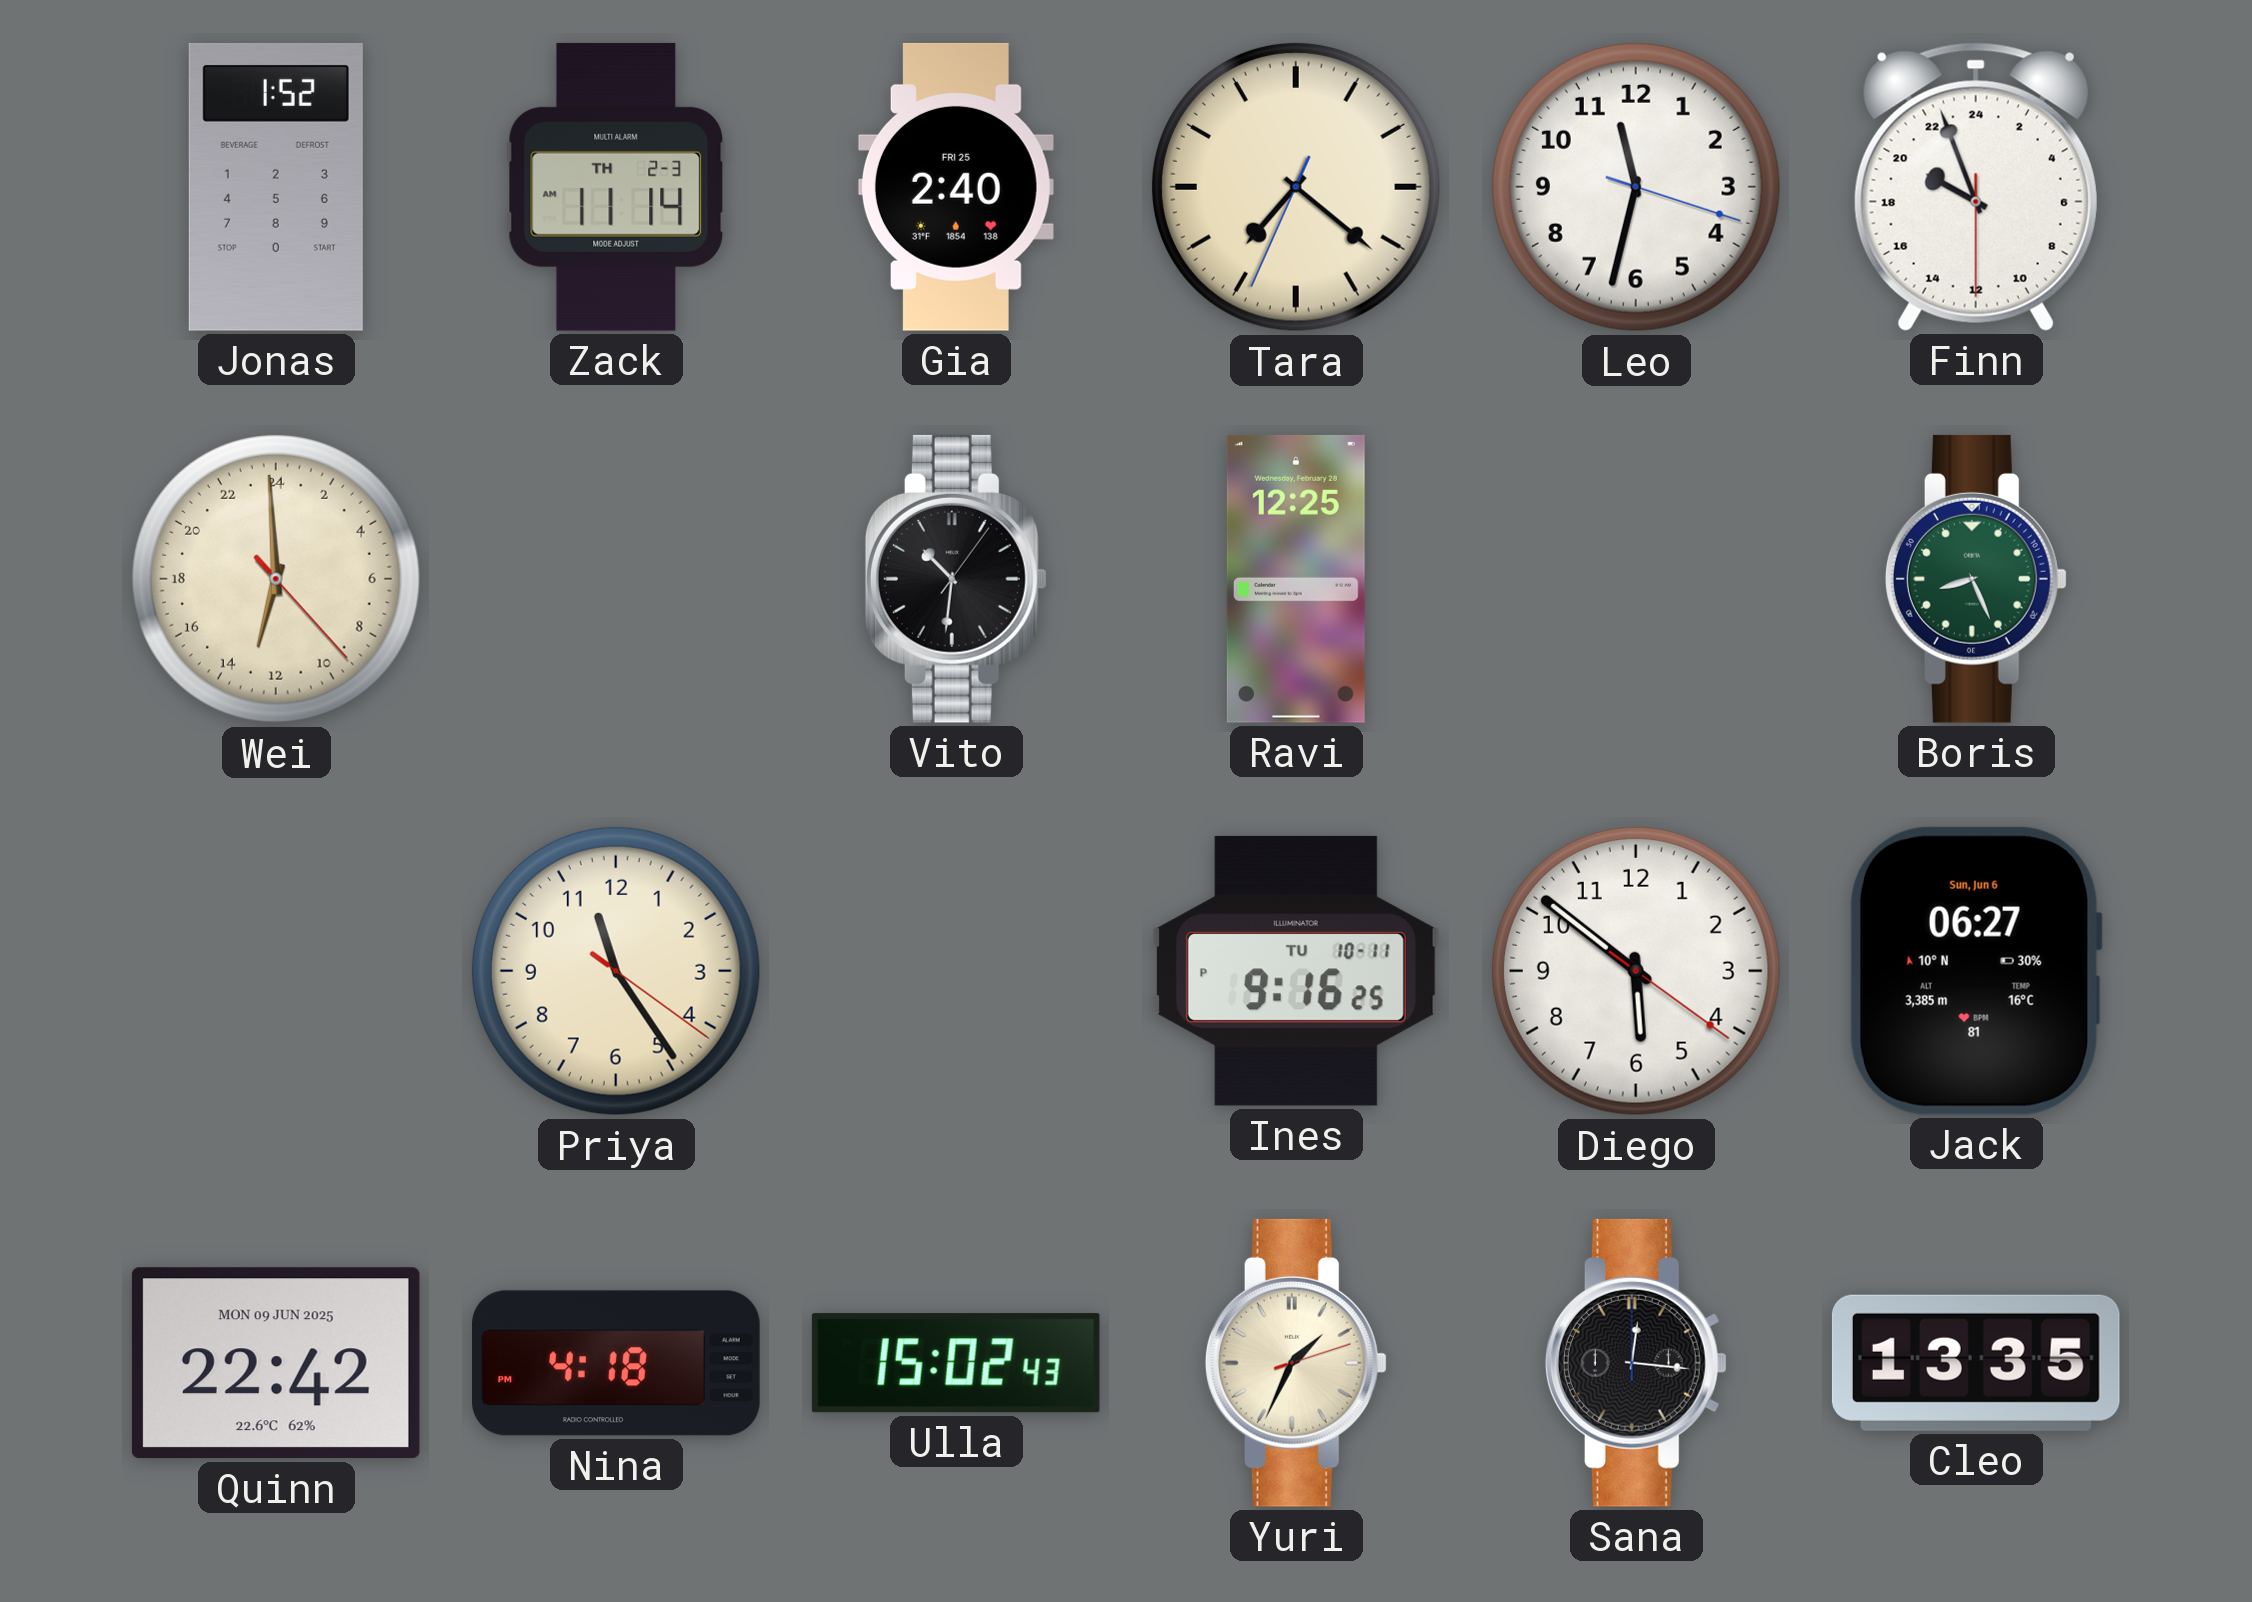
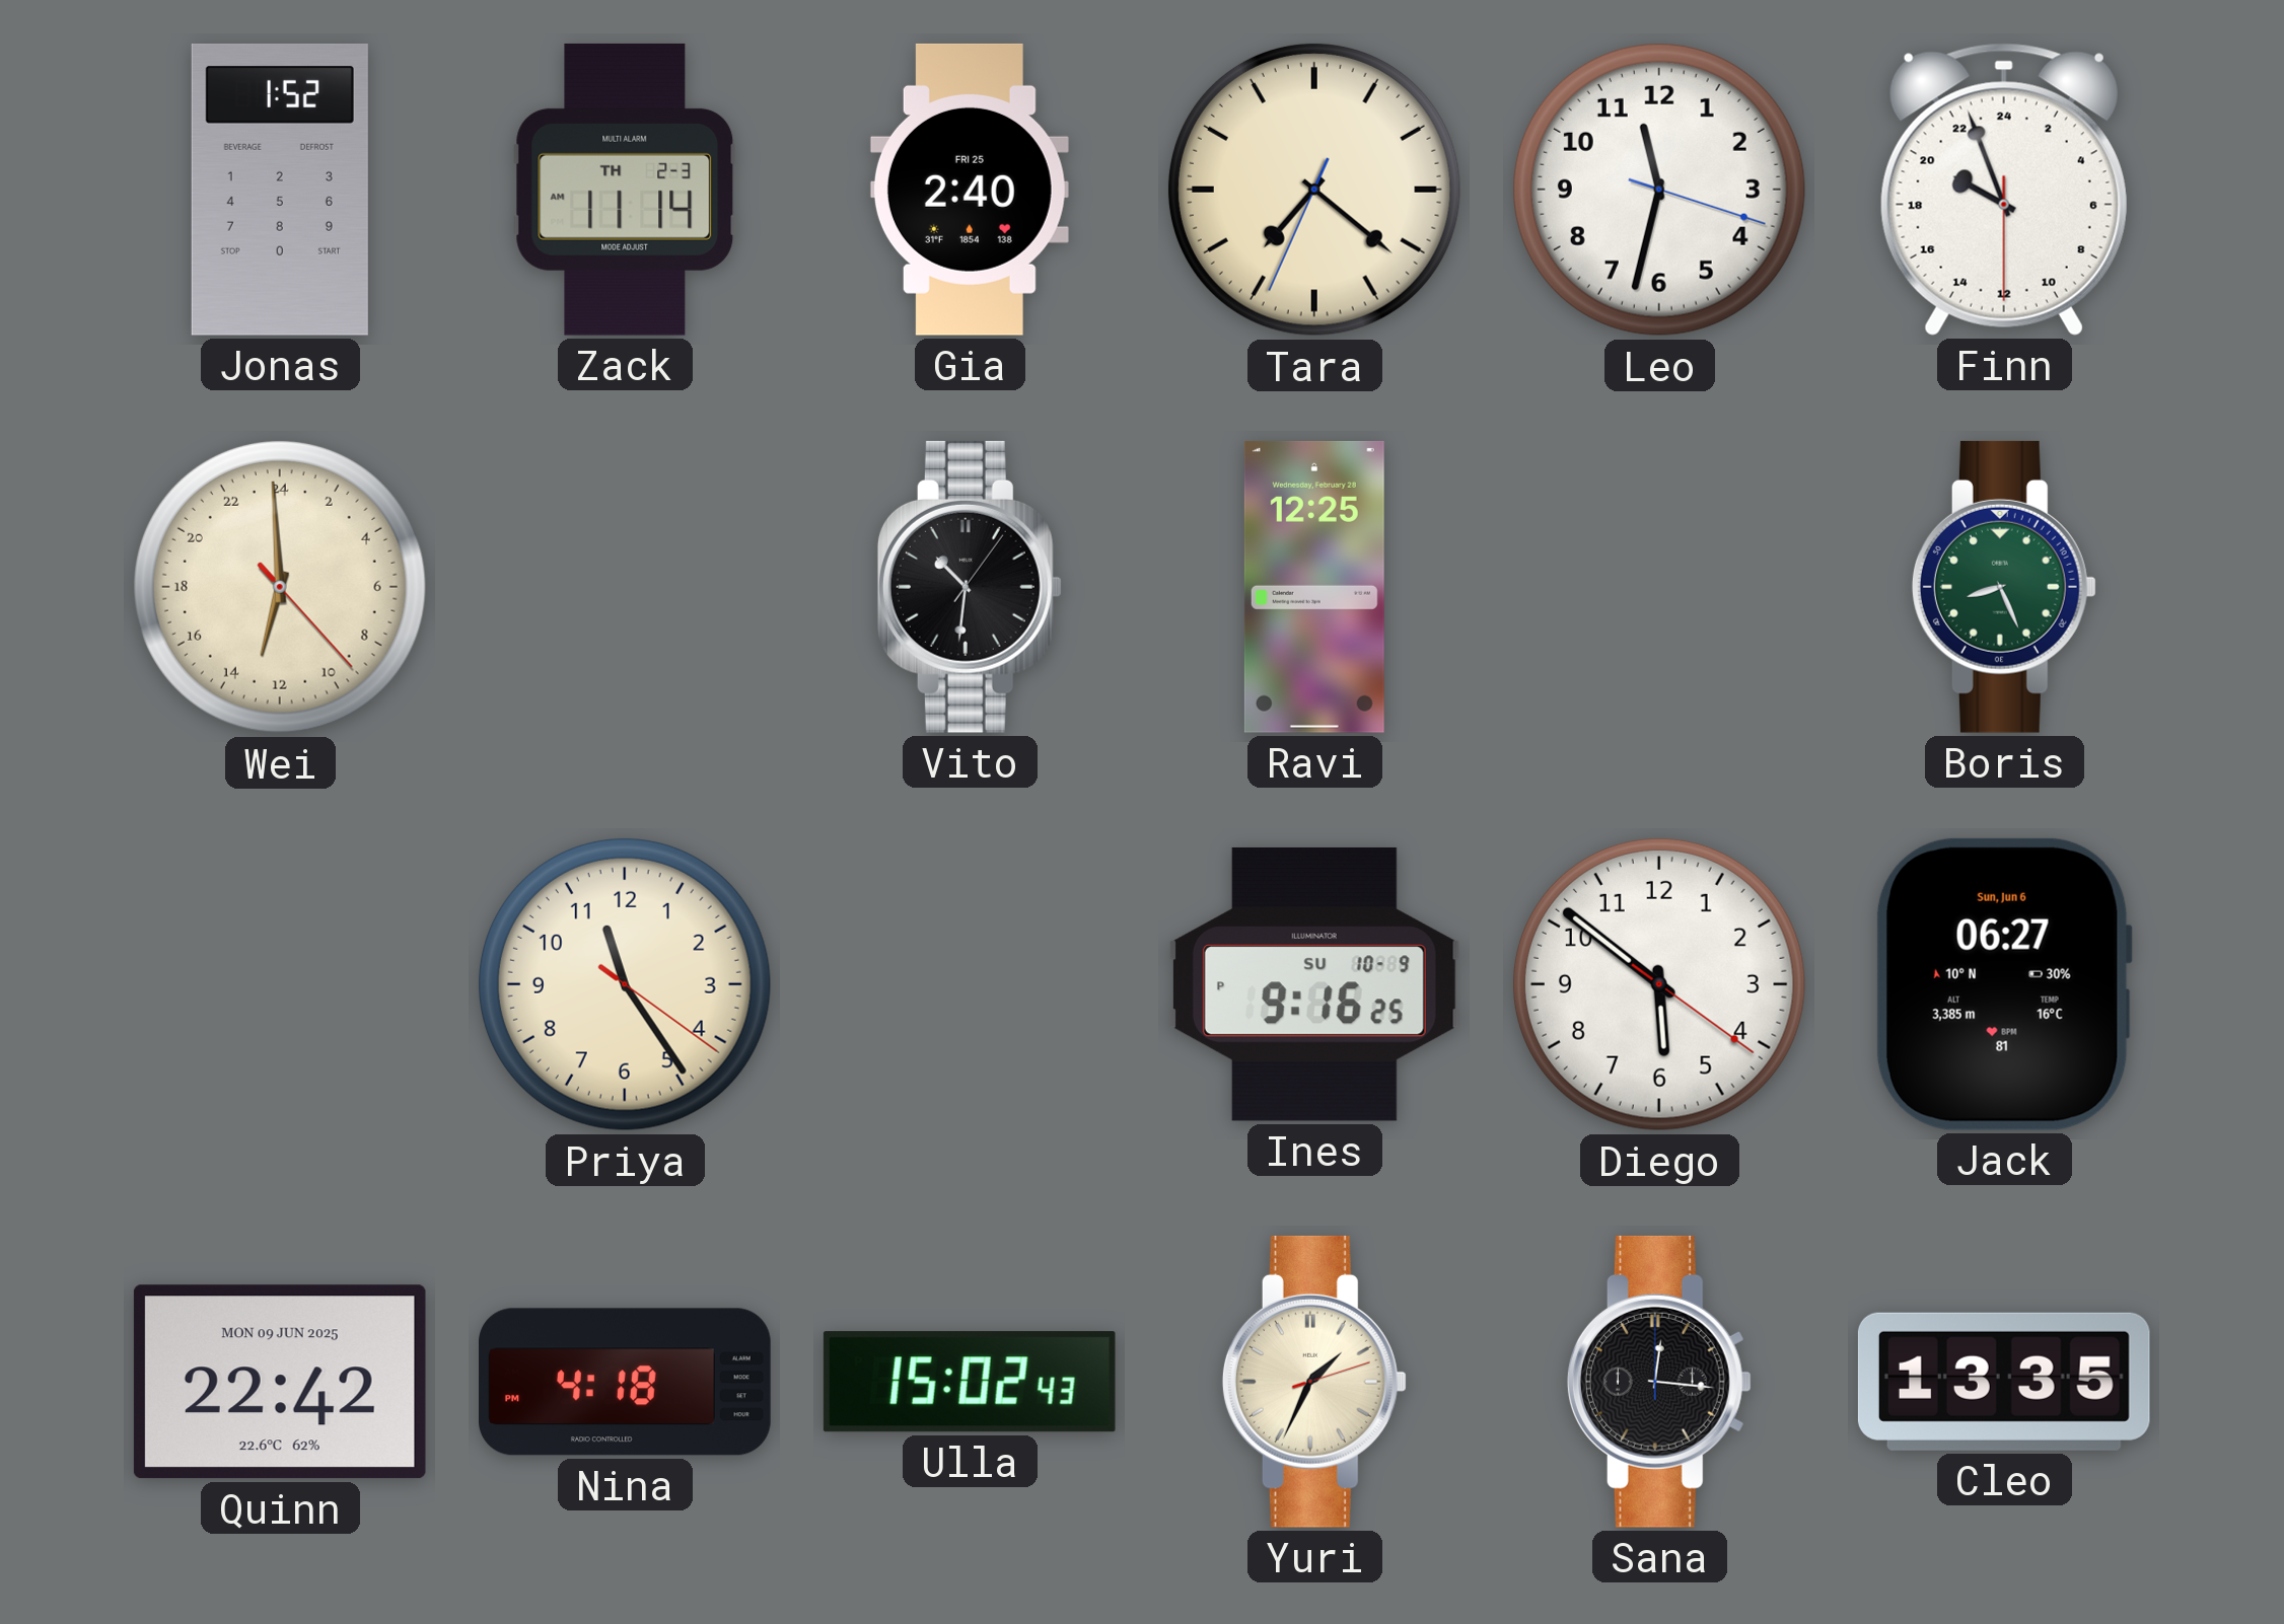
Ines date: TU 10-11 -> SU 10-9
